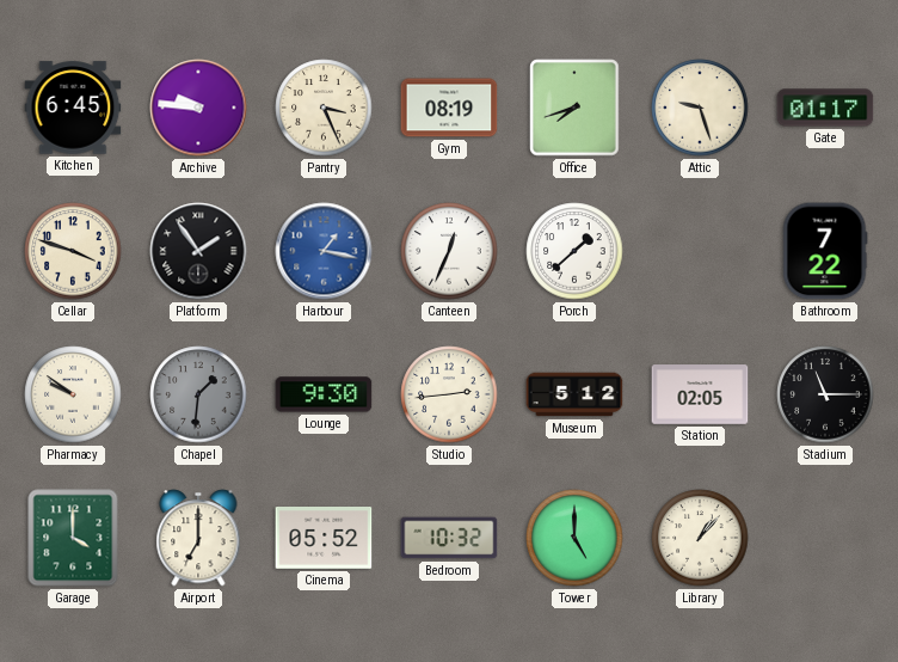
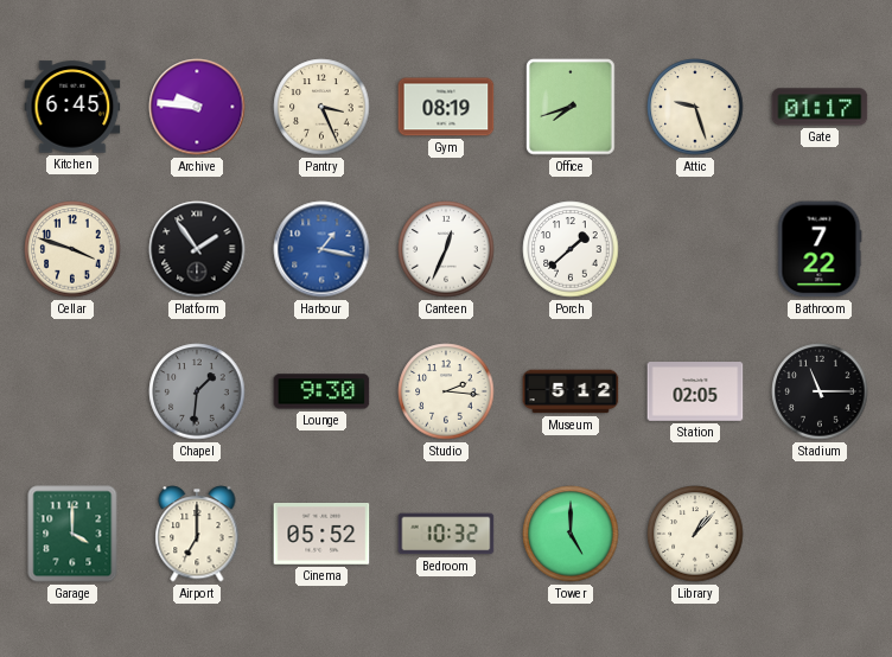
Pharmacy: 9:51 -> none
Studio: 2:44 -> 2:16
